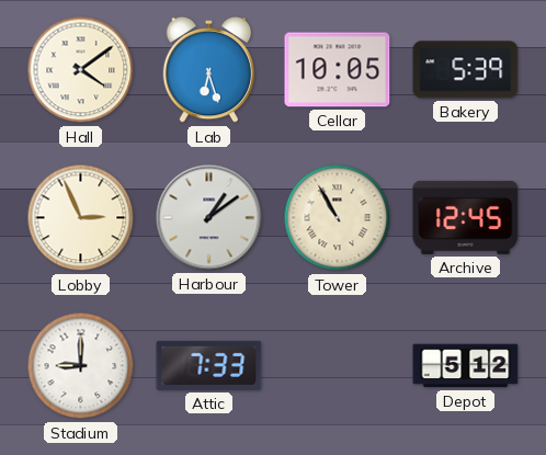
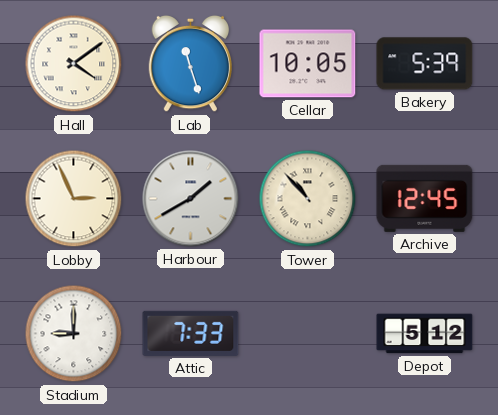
Lab: 6:27 -> 11:27
Harbour: 1:09 -> 1:40
Tower: 10:55 -> 10:53
